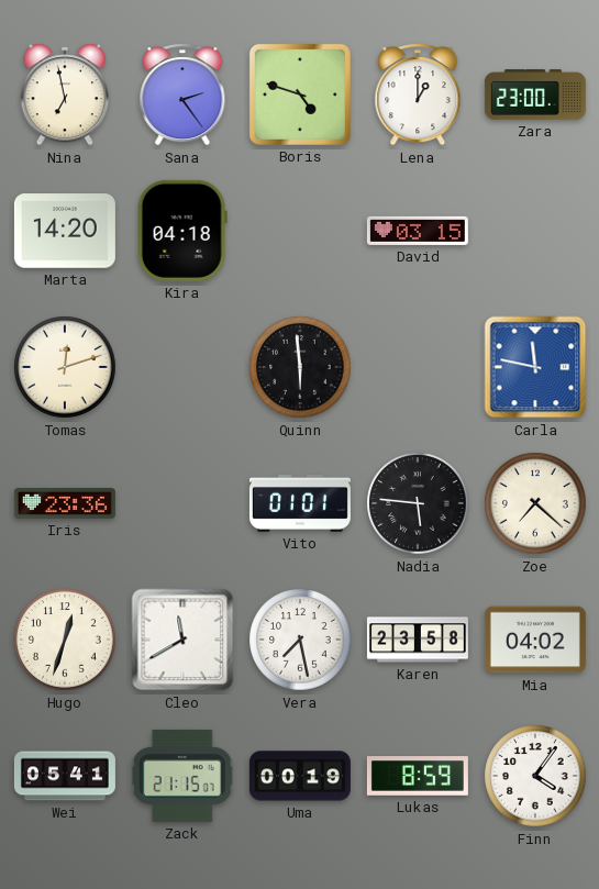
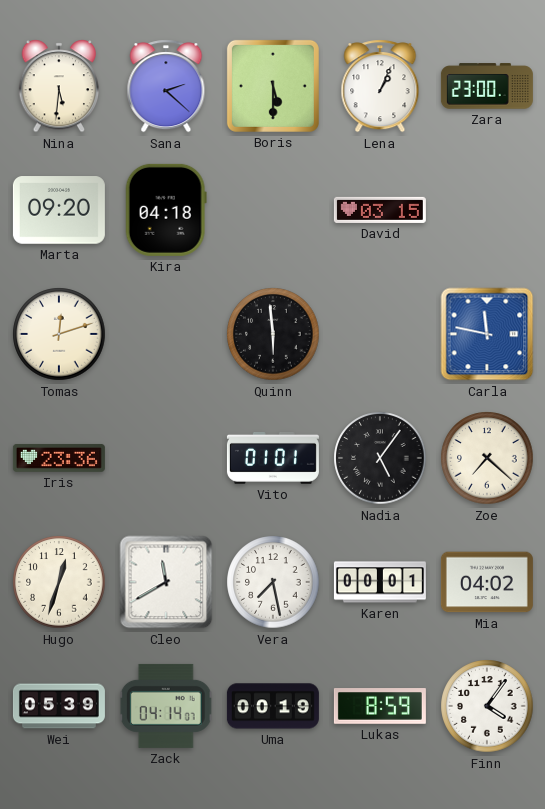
Nina: 6:58 -> 5:31
Sana: 2:24 -> 2:22
Boris: 4:48 -> 5:30
Lena: 1:00 -> 1:04
Marta: 14:20 -> 09:20
Nadia: 5:46 -> 5:06
Karen: 23:58 -> 00:01
Wei: 05:41 -> 05:39
Zack: 21:15 -> 04:14
